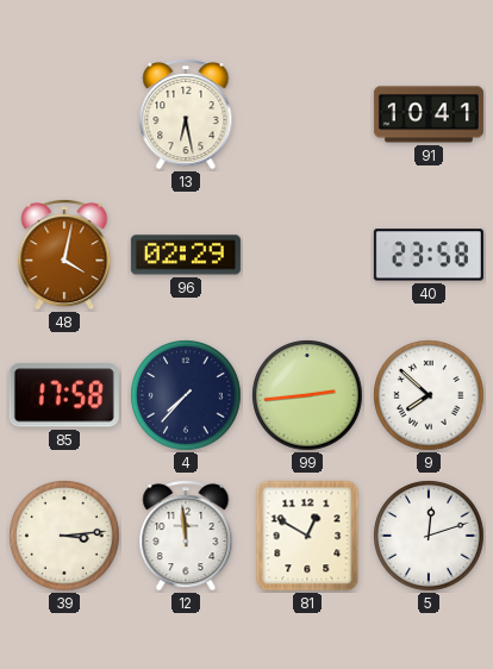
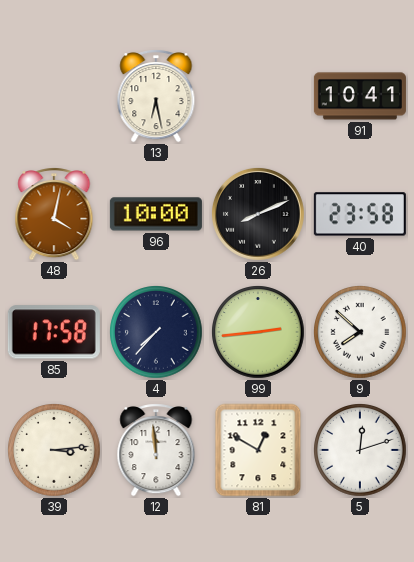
96: 02:29 -> 10:00
26: none -> 8:11
